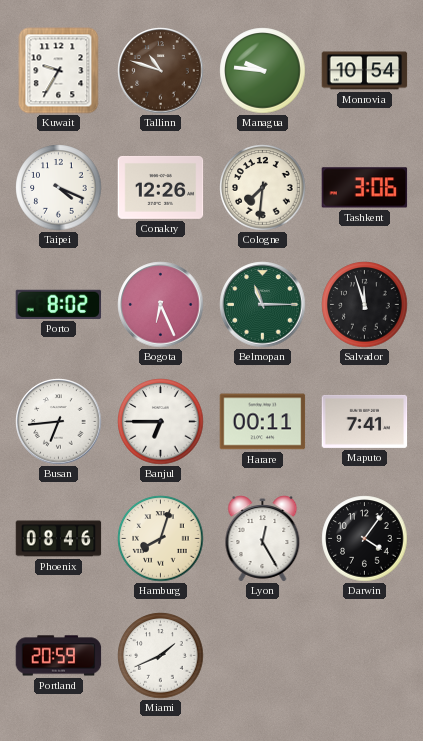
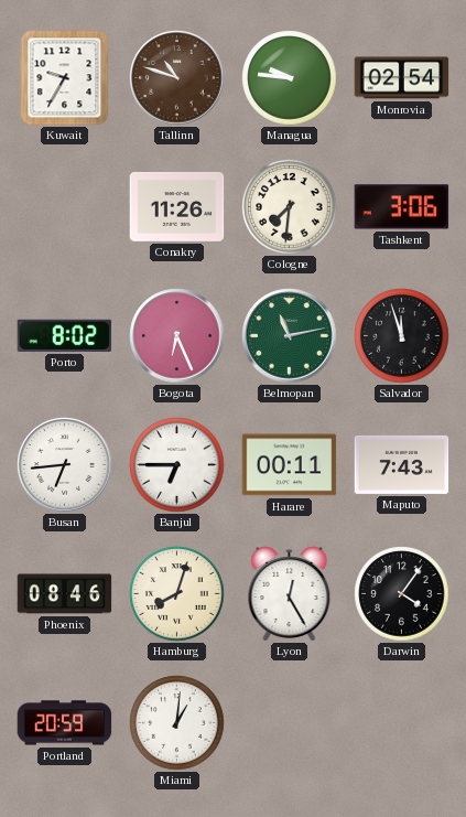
Monrovia: 10:54 -> 02:54
Taipei: 4:19 -> none
Conakry: 12:26 -> 11:26
Belmopan: 11:15 -> 11:13
Maputo: 7:41 -> 7:43
Miami: 1:41 -> 1:01
